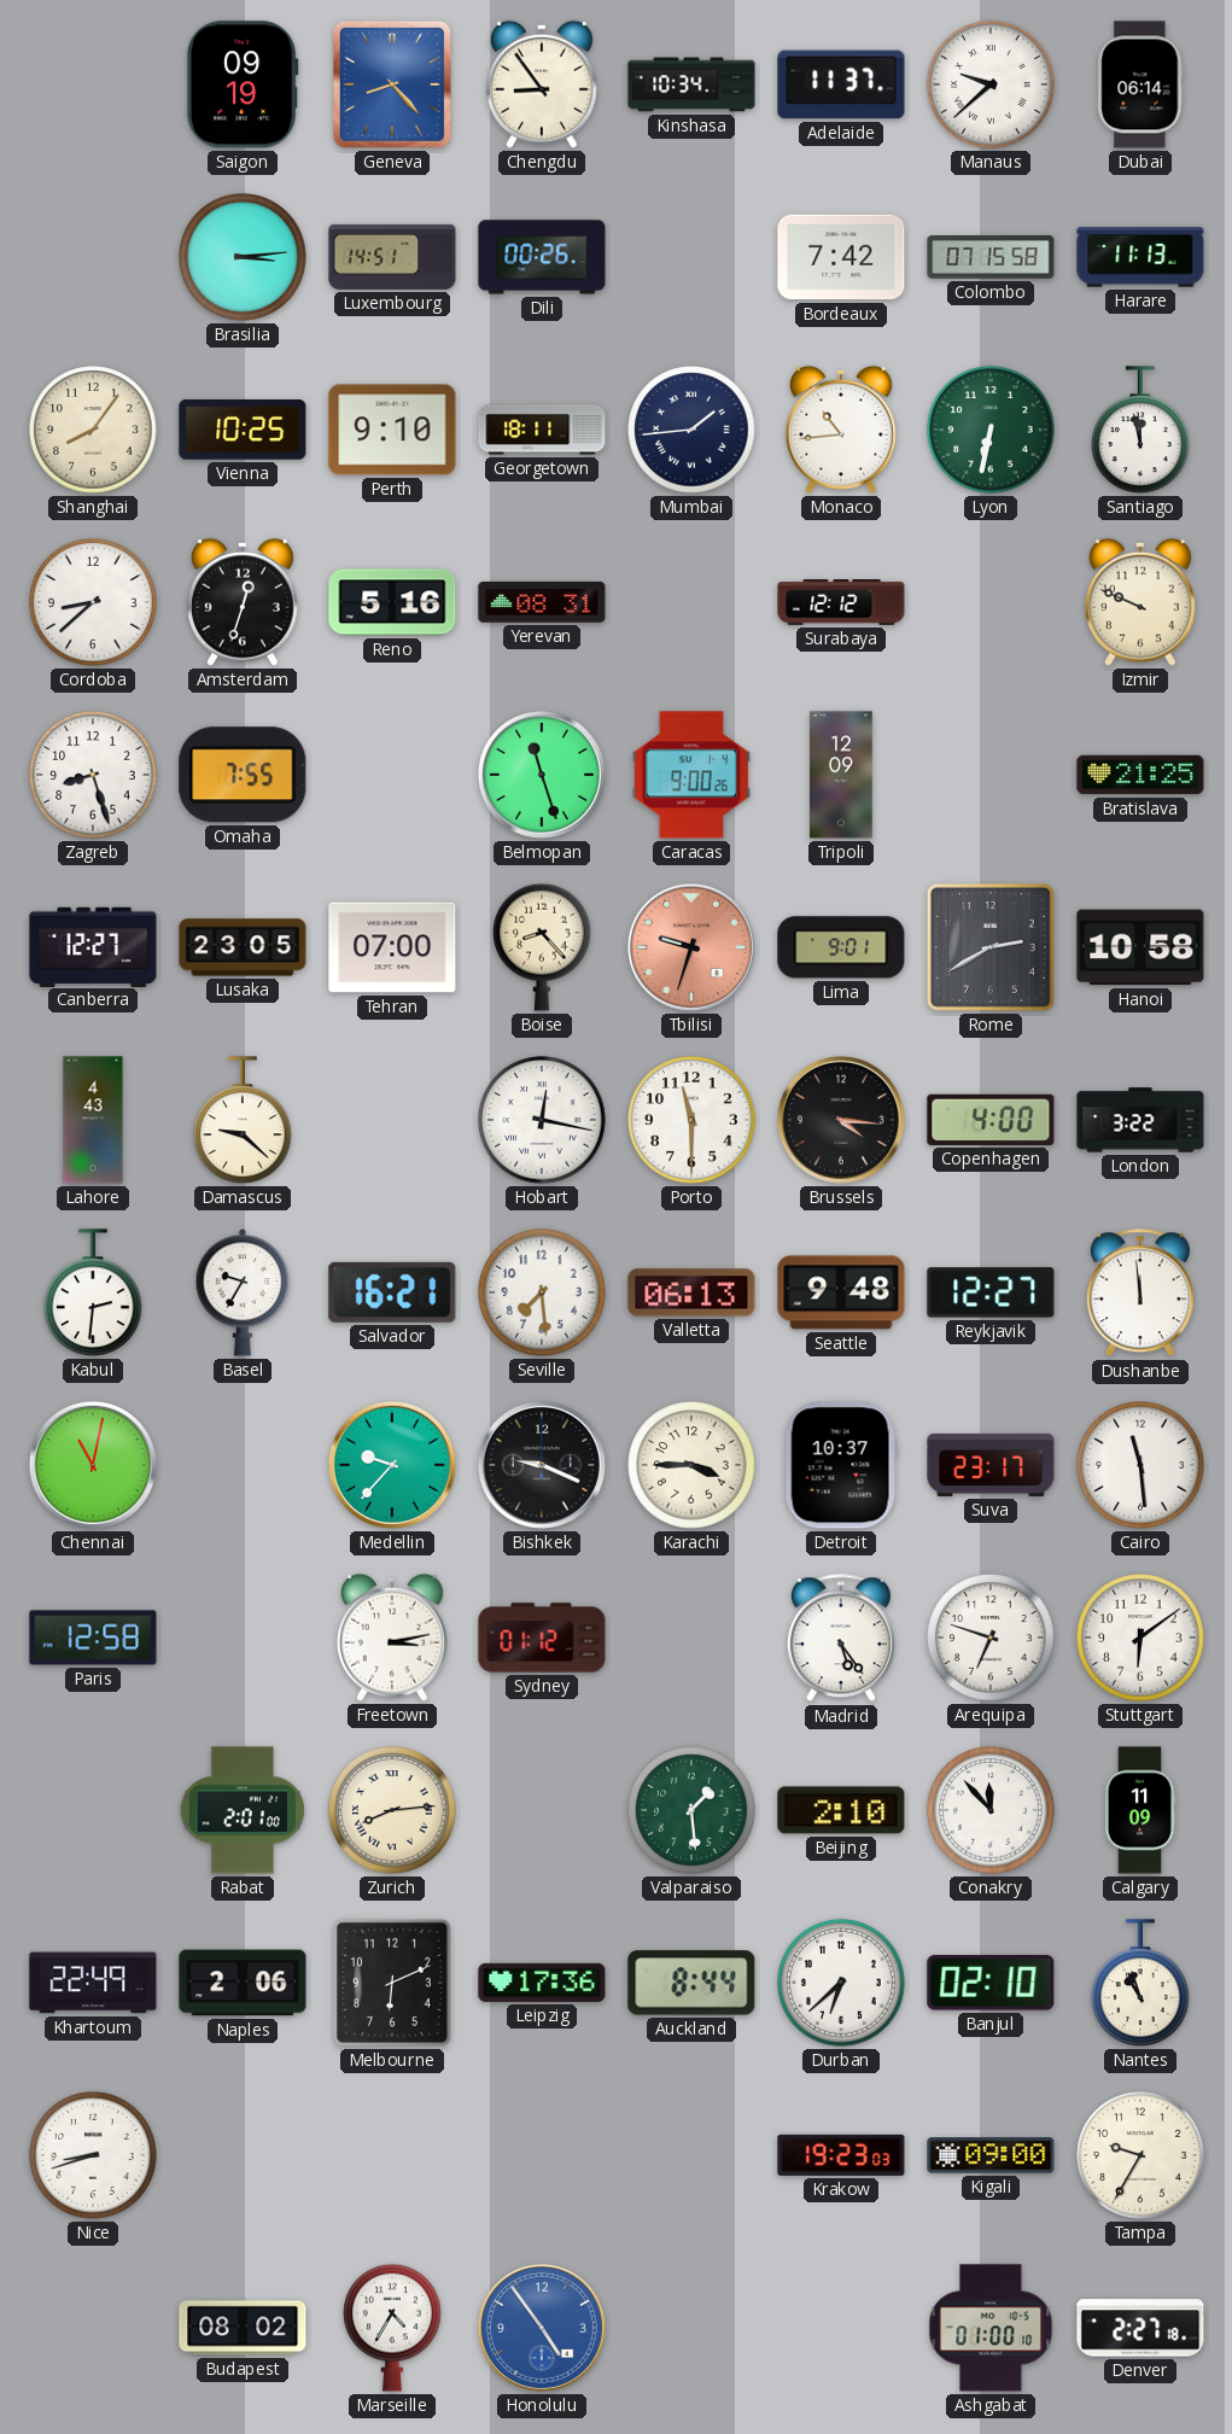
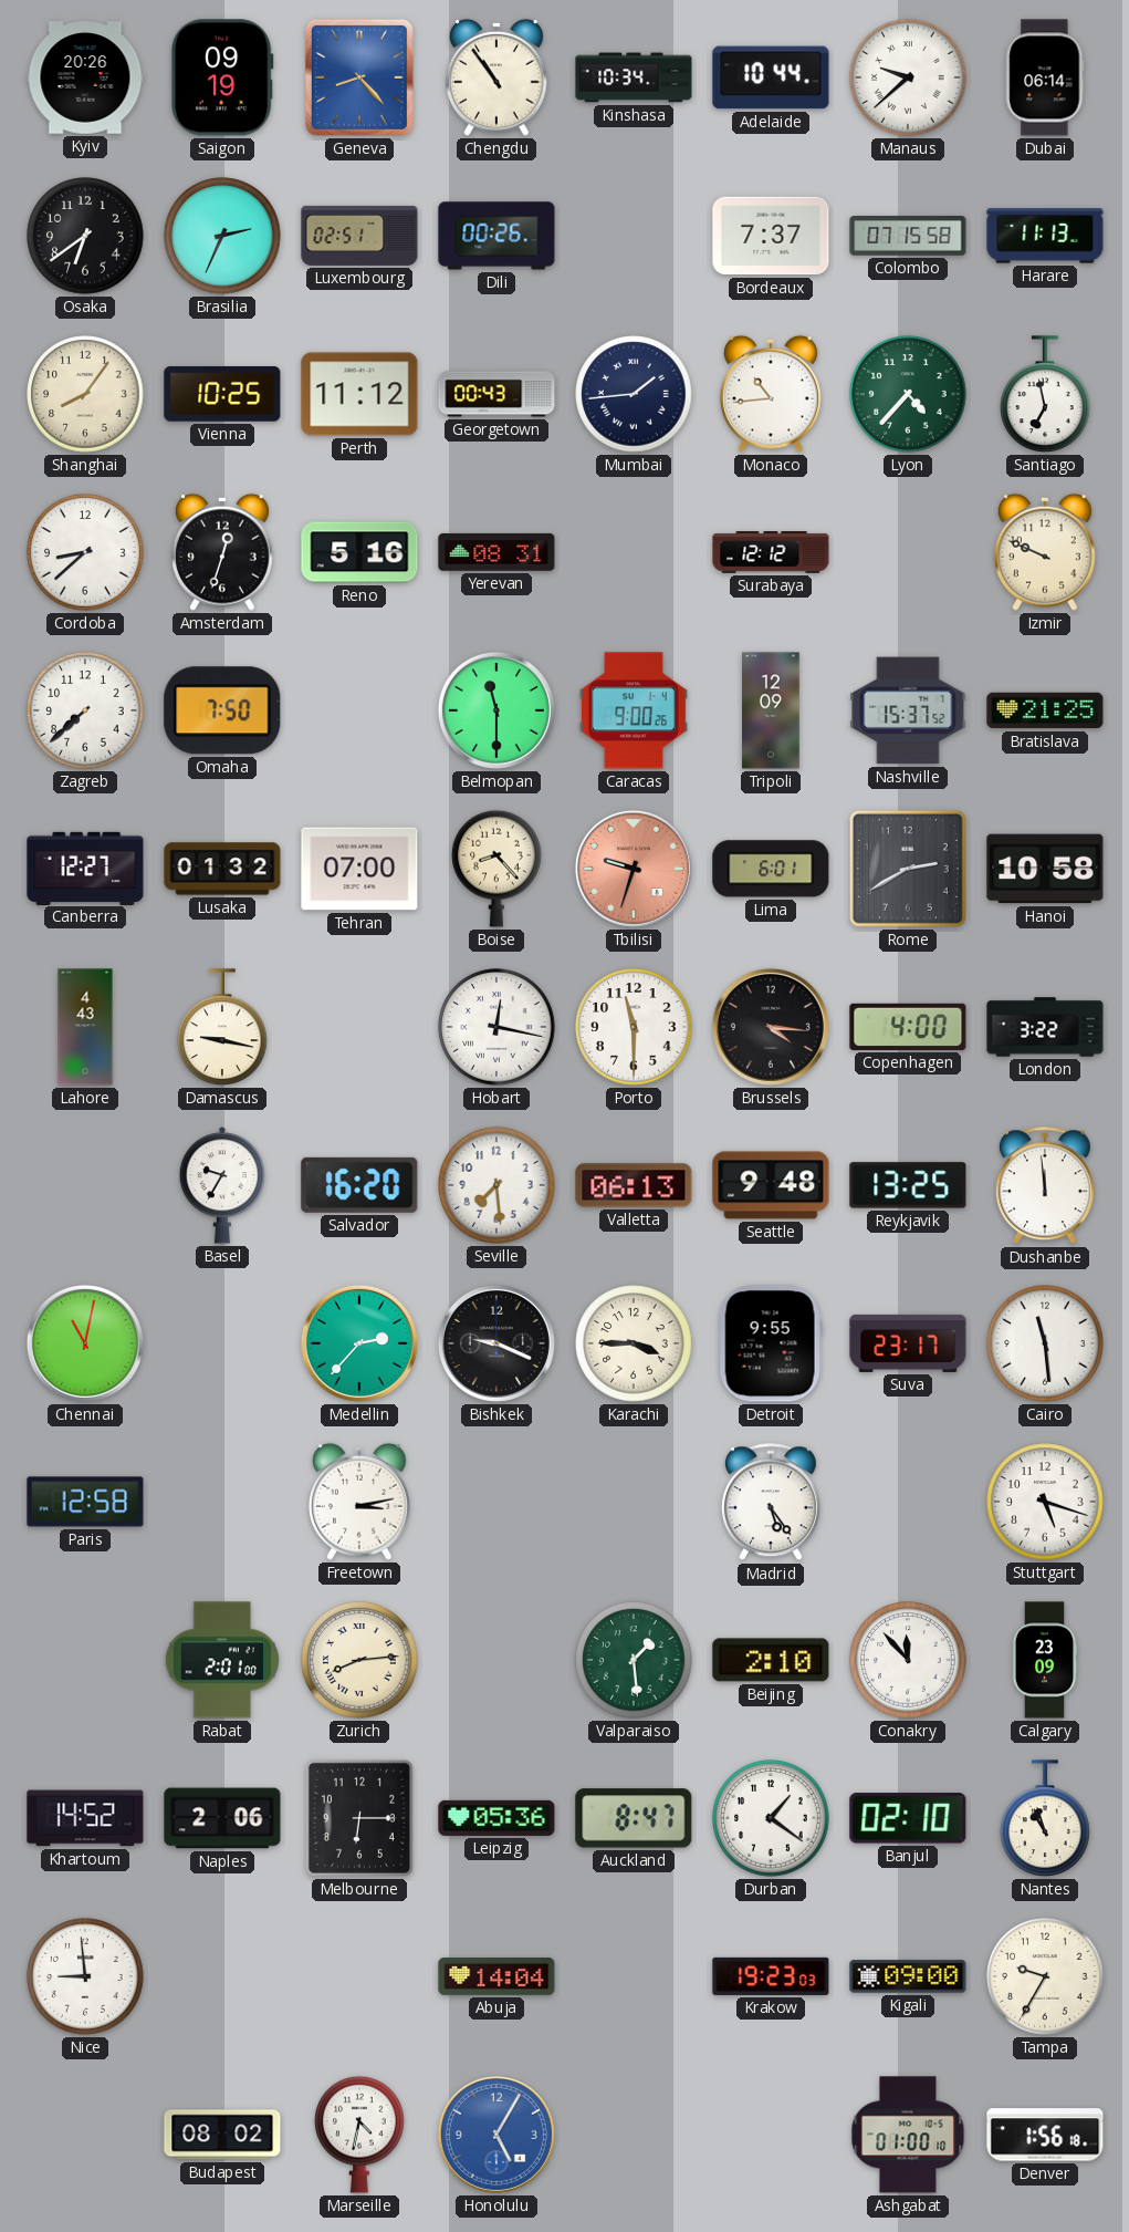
Kyiv: none -> 20:26
Chengdu: 8:54 -> 10:54
Adelaide: 11:37 -> 10:44
Osaka: none -> 6:39
Brasilia: 3:14 -> 2:34
Luxembourg: 14:51 -> 02:51
Bordeaux: 7:42 -> 7:37
Perth: 9:10 -> 11:12
Georgetown: 18:11 -> 00:43
Lyon: 6:32 -> 4:37
Santiago: 11:58 -> 6:58
Zagreb: 8:27 -> 7:38
Omaha: 7:55 -> 7:50
Belmopan: 11:27 -> 11:30
Nashville: none -> 15:37
Lusaka: 23:05 -> 01:32
Lima: 9:01 -> 6:01
Damascus: 9:22 -> 9:17
Kabul: 2:31 -> none
Salvador: 16:21 -> 16:20
Reykjavik: 12:27 -> 13:25
Medellin: 9:37 -> 2:37
Detroit: 10:37 -> 9:55
Sydney: 01:12 -> none
Arequipa: 6:48 -> none
Stuttgart: 6:09 -> 5:18
Calgary: 11:09 -> 23:09
Khartoum: 22:49 -> 14:52
Melbourne: 6:11 -> 6:15
Leipzig: 17:36 -> 05:36
Auckland: 8:44 -> 8:47
Durban: 6:38 -> 1:21
Nice: 8:42 -> 8:59
Abuja: none -> 14:04
Marseille: 4:35 -> 4:32
Honolulu: 4:54 -> 5:05
Denver: 2:27 -> 1:56
